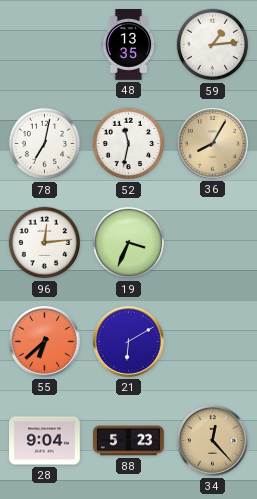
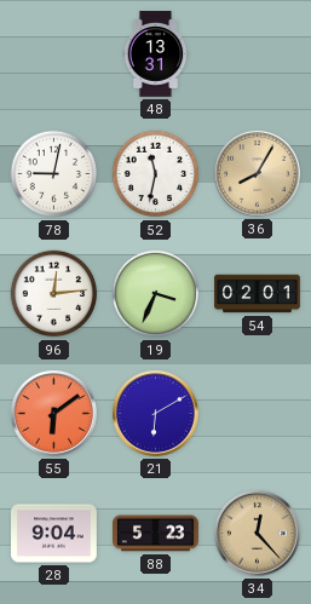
48: 13:35 -> 13:31
59: 1:14 -> none
78: 7:02 -> 9:02
54: none -> 02:01
55: 6:38 -> 6:09
